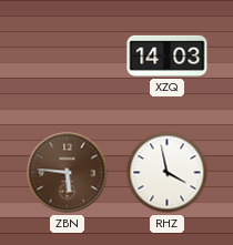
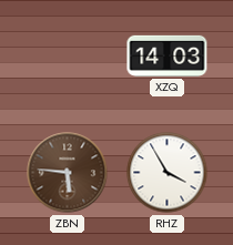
RHZ: 3:58 -> 3:55
